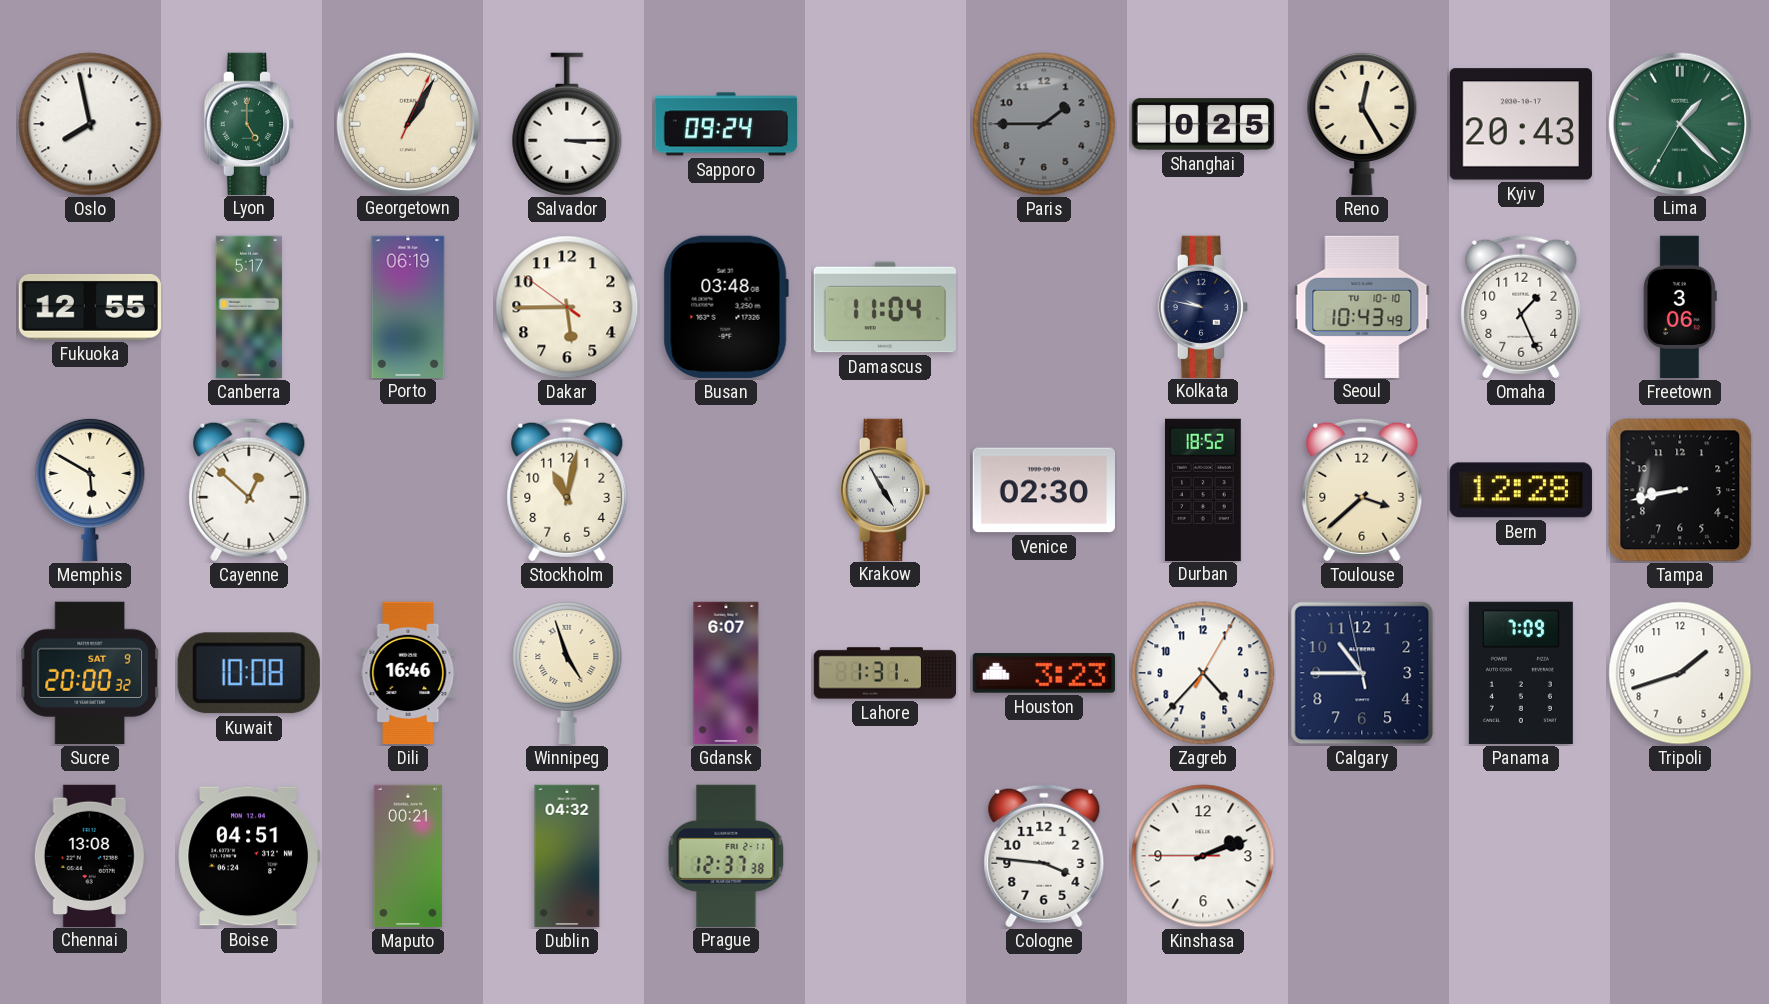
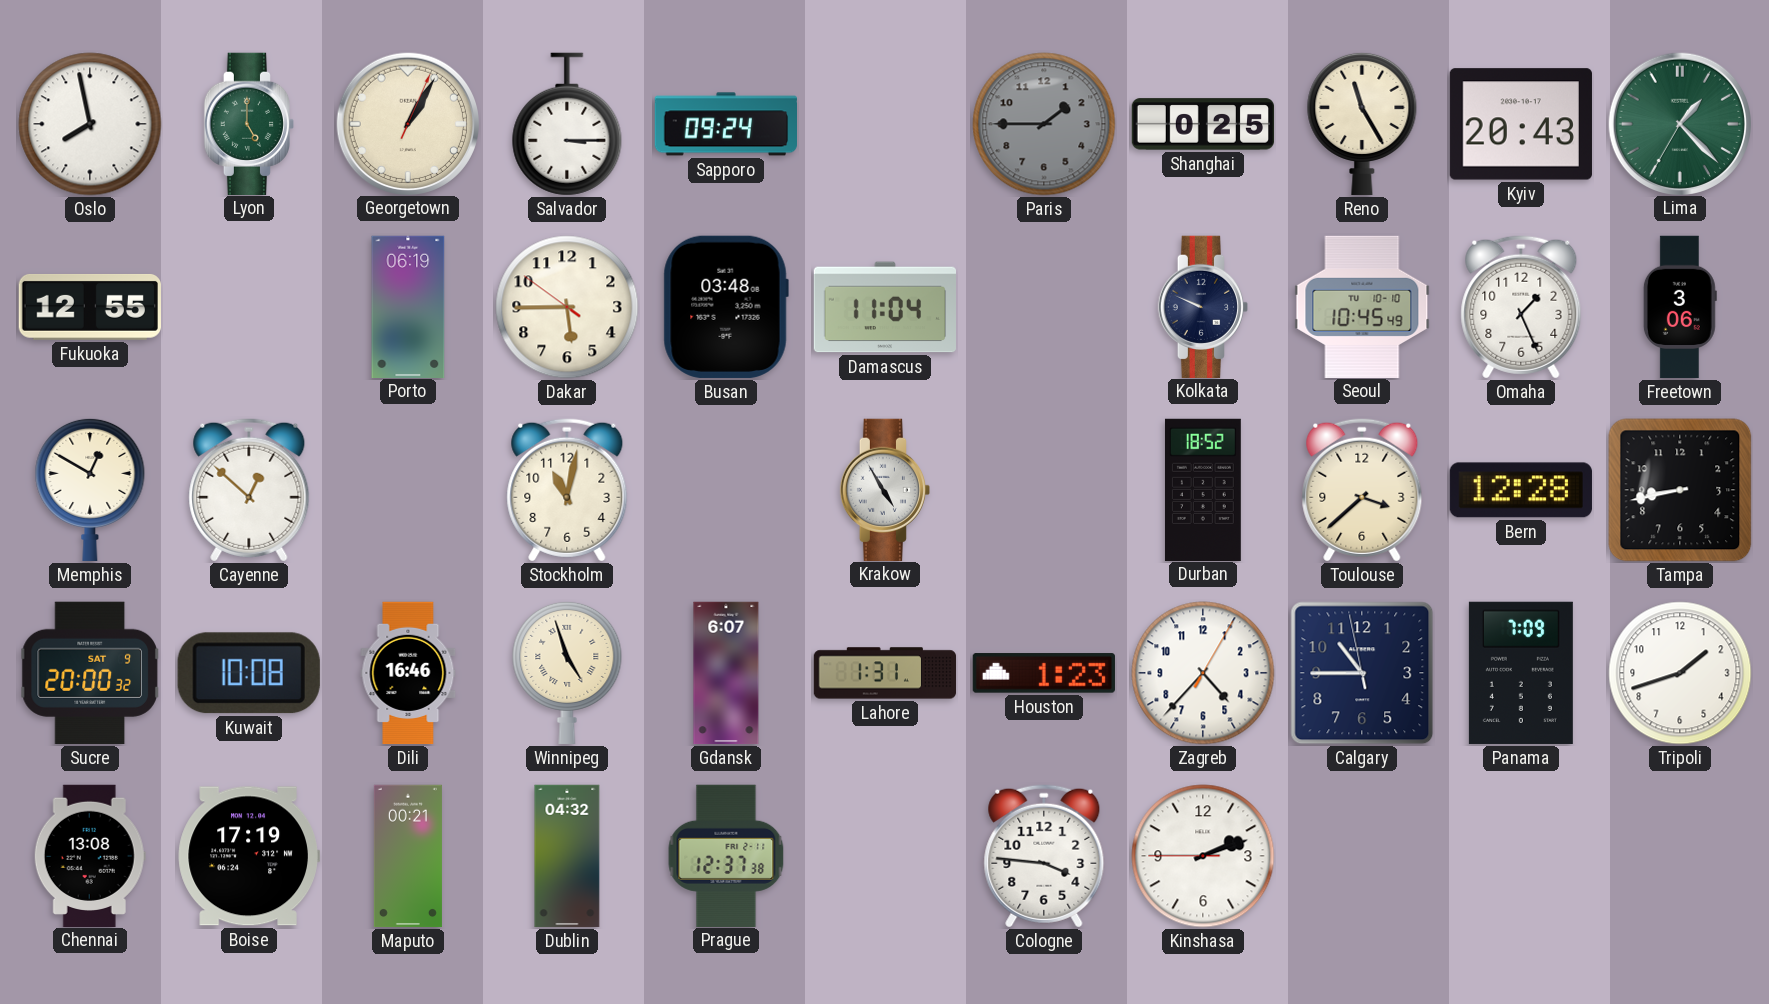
Reno: 12:25 -> 11:25
Canberra: 5:17 -> none
Kolkata: 9:47 -> 9:49
Seoul: 10:43 -> 10:45
Memphis: 5:50 -> 12:50
Venice: 02:30 -> none
Houston: 3:23 -> 1:23
Boise: 04:51 -> 17:19
